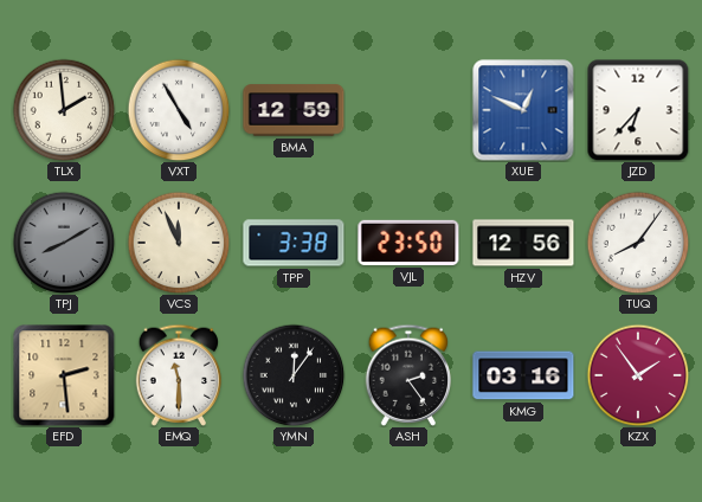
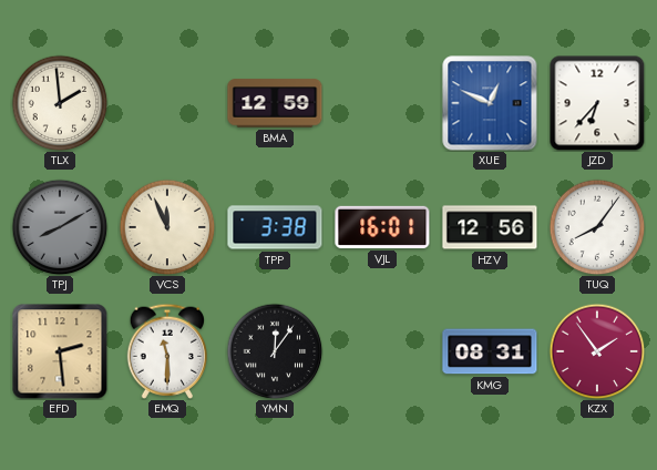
VXT: 4:55 -> none
VJL: 23:50 -> 16:01
ASH: 2:24 -> none
KMG: 03:16 -> 08:31
